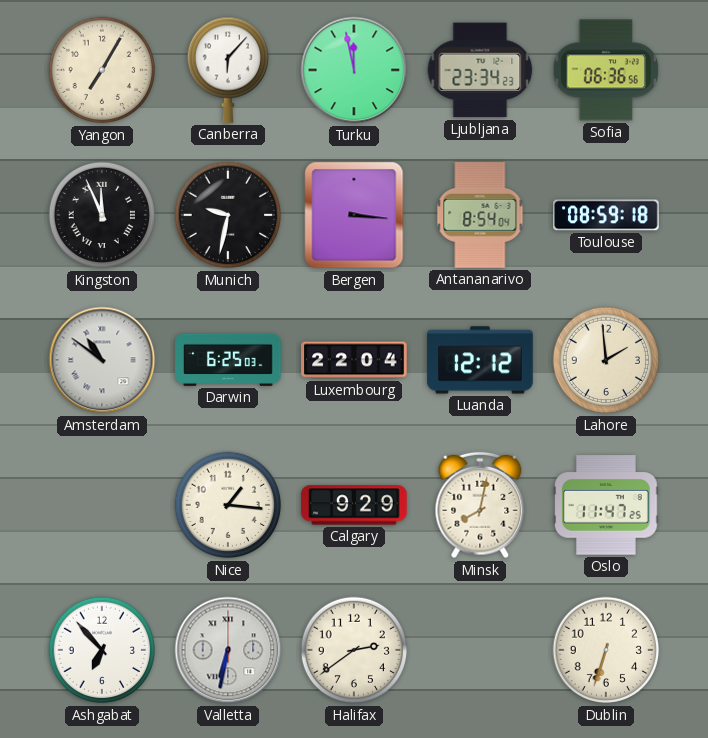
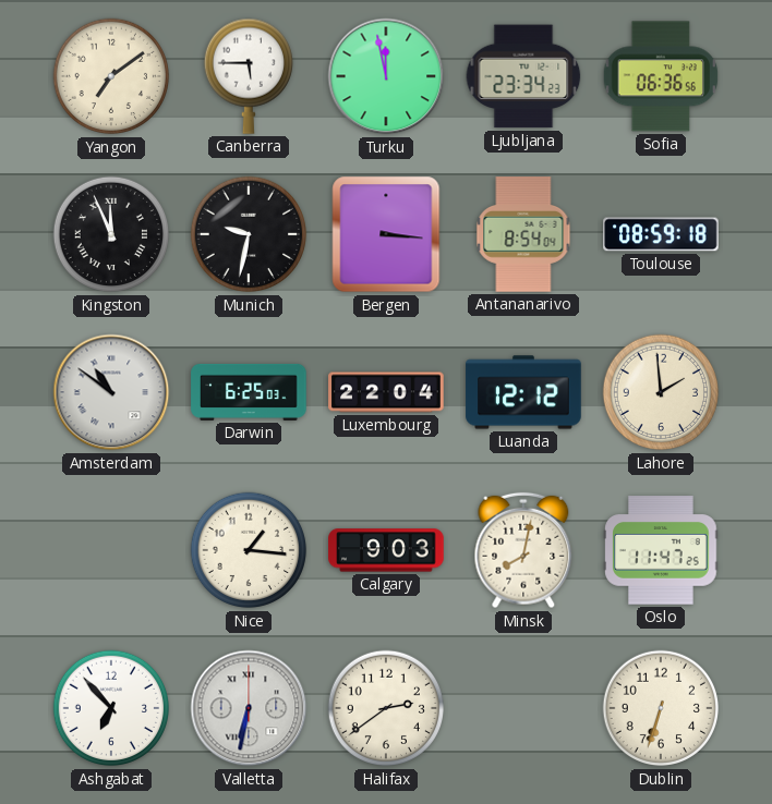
Yangon: 7:05 -> 7:09
Canberra: 6:07 -> 5:45
Calgary: 9:29 -> 9:03
